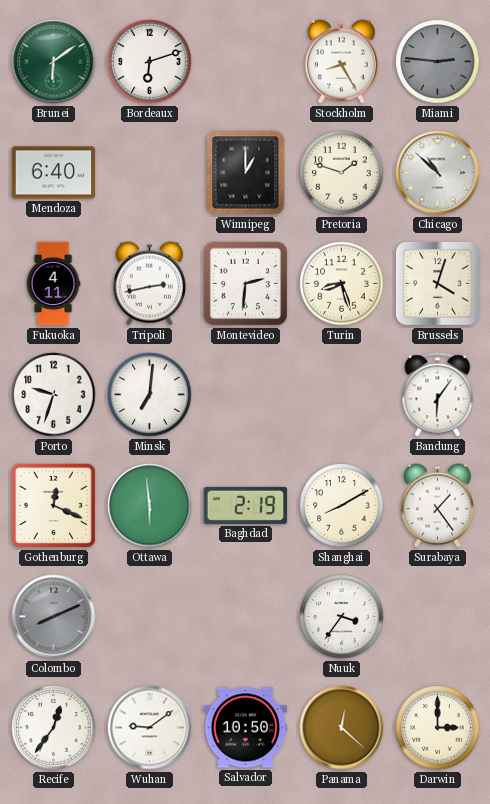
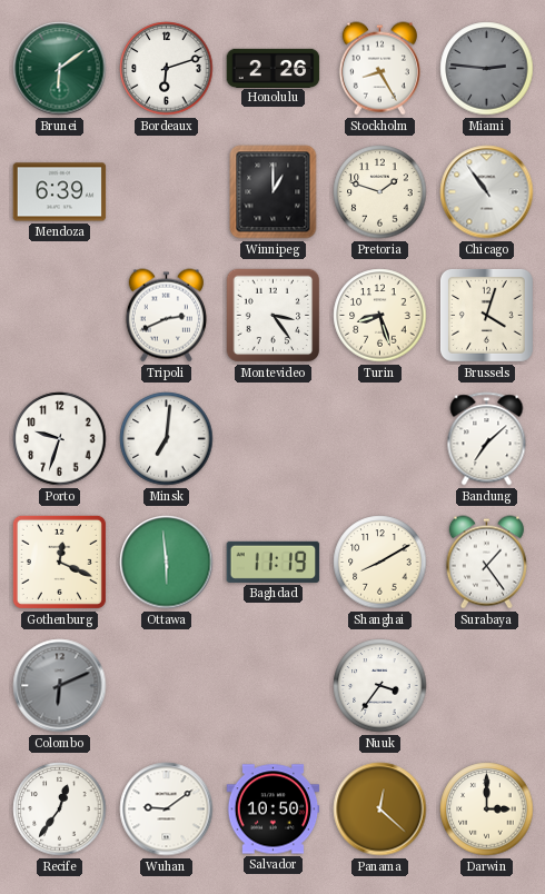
Honolulu: none -> 2:26
Mendoza: 6:40 -> 6:39
Chicago: 10:52 -> 10:54
Fukuoka: 4:11 -> none
Tripoli: 2:43 -> 2:41
Montevideo: 2:31 -> 3:24
Bandung: 6:06 -> 7:08
Baghdad: 2:19 -> 11:19
Colombo: 8:11 -> 6:11
